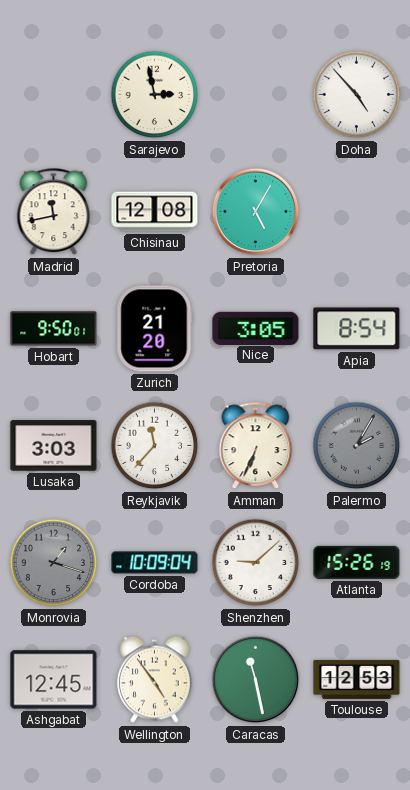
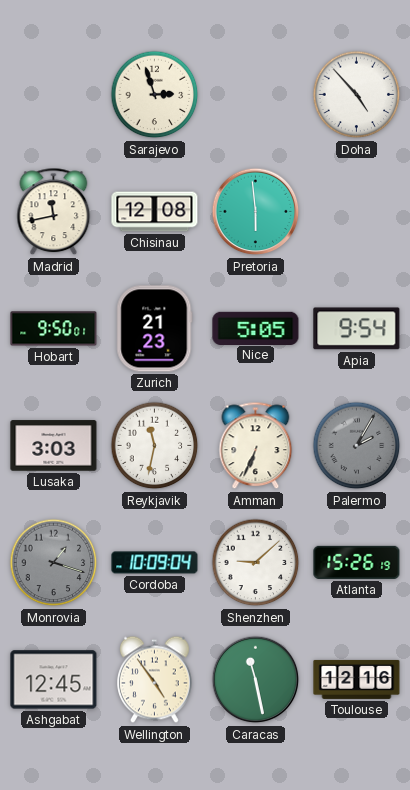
Sarajevo: 2:58 -> 2:57
Pretoria: 5:05 -> 5:59
Zurich: 21:20 -> 21:23
Nice: 3:05 -> 5:05
Apia: 8:54 -> 9:54
Reykjavik: 11:37 -> 11:32
Toulouse: 12:53 -> 12:16
